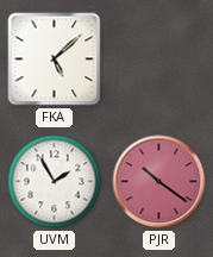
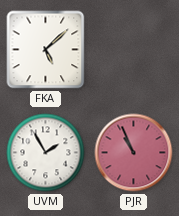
PJR: 10:21 -> 10:56
